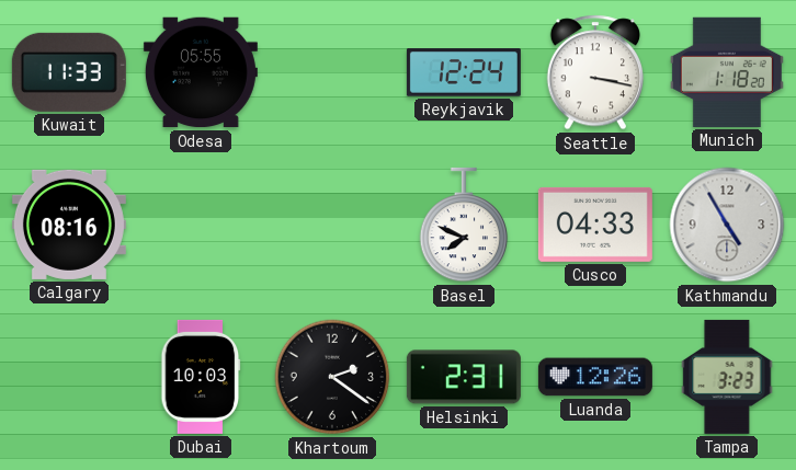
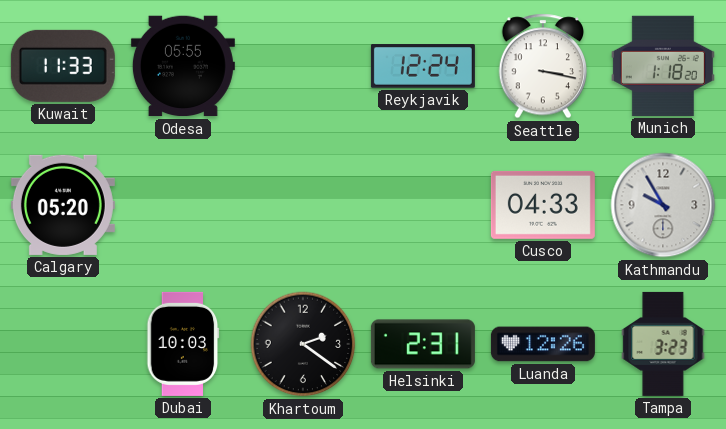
Calgary: 08:16 -> 05:20
Basel: 7:49 -> none
Kathmandu: 4:55 -> 9:55
